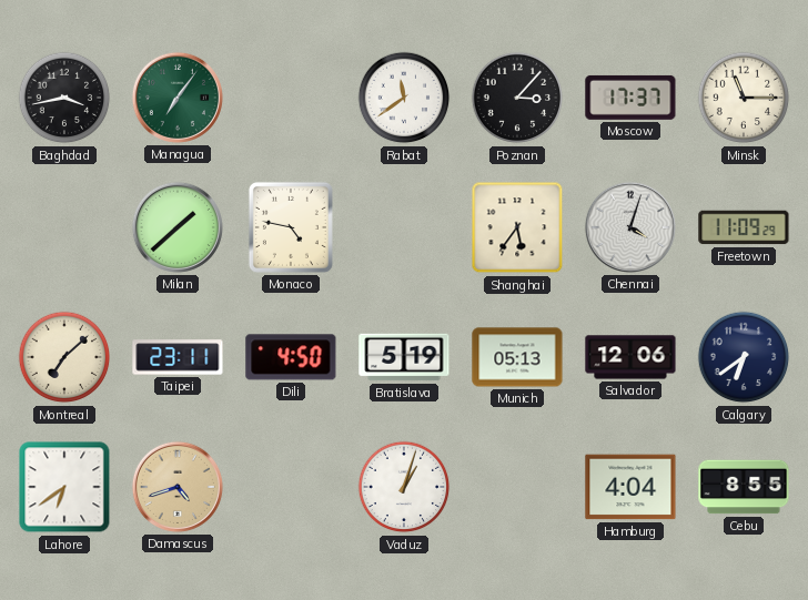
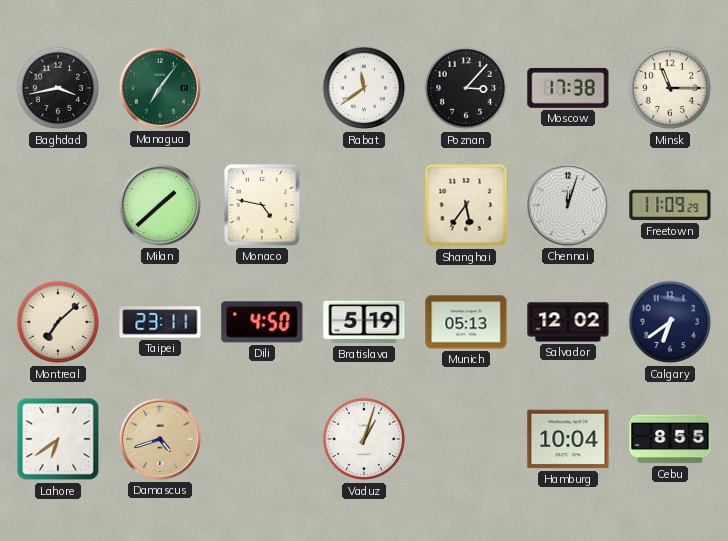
Moscow: 17:37 -> 17:38
Chennai: 4:03 -> 12:03
Salvador: 12:06 -> 12:02
Hamburg: 4:04 -> 10:04
